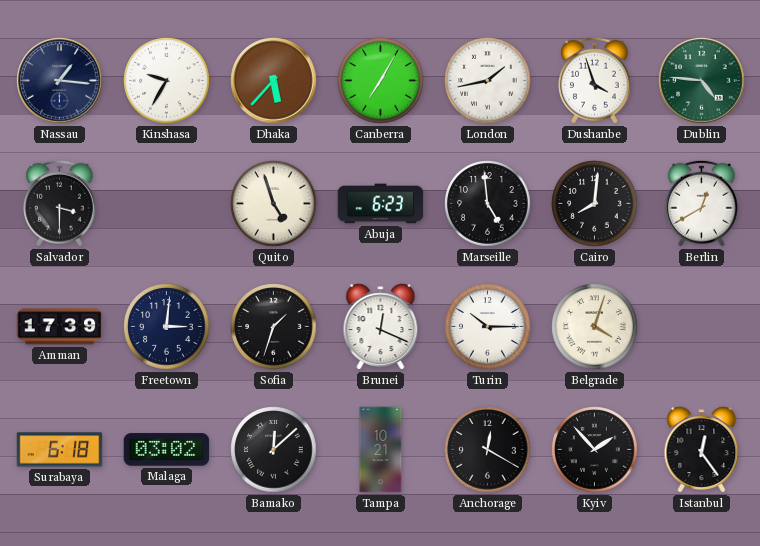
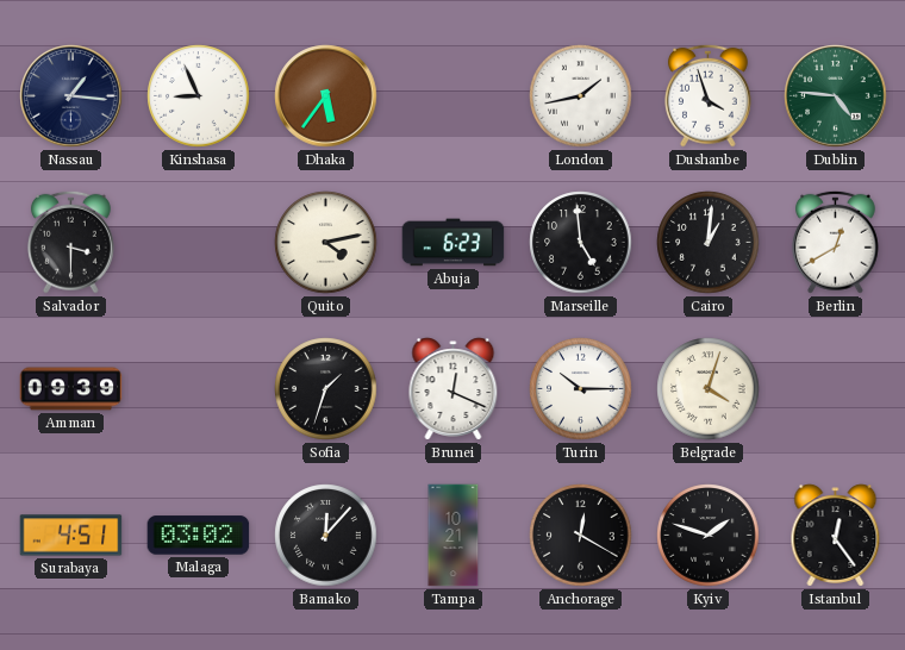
Kinshasa: 9:35 -> 8:56
Dhaka: 5:37 -> 5:36
Canberra: 7:05 -> none
Quito: 4:57 -> 4:13
Cairo: 8:01 -> 1:01
Amman: 17:39 -> 09:39
Freetown: 3:01 -> none
Surabaya: 6:18 -> 4:51
Bamako: 12:08 -> 12:07
Kyiv: 1:53 -> 1:48
